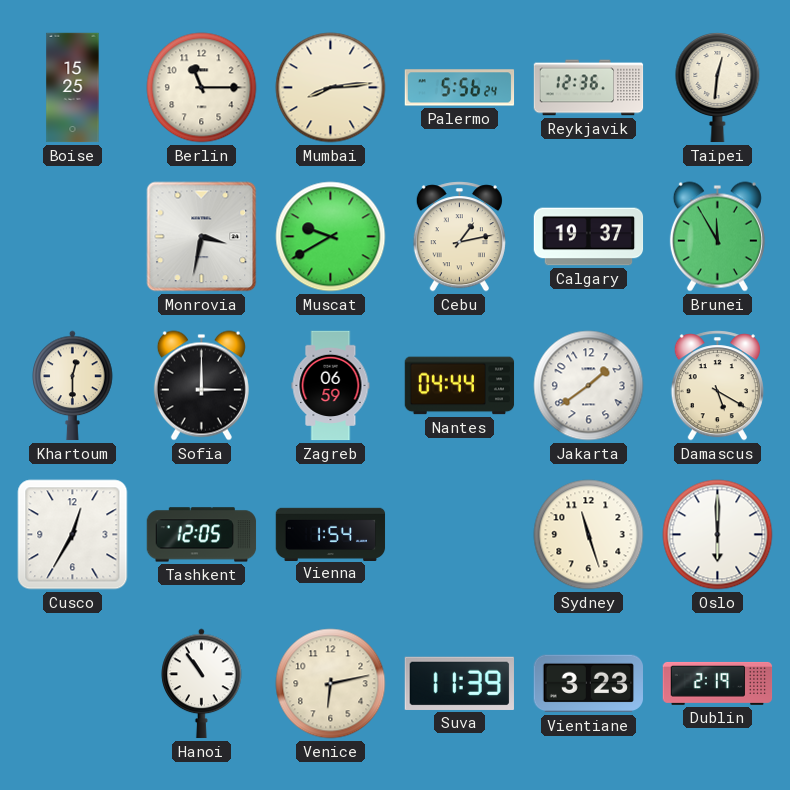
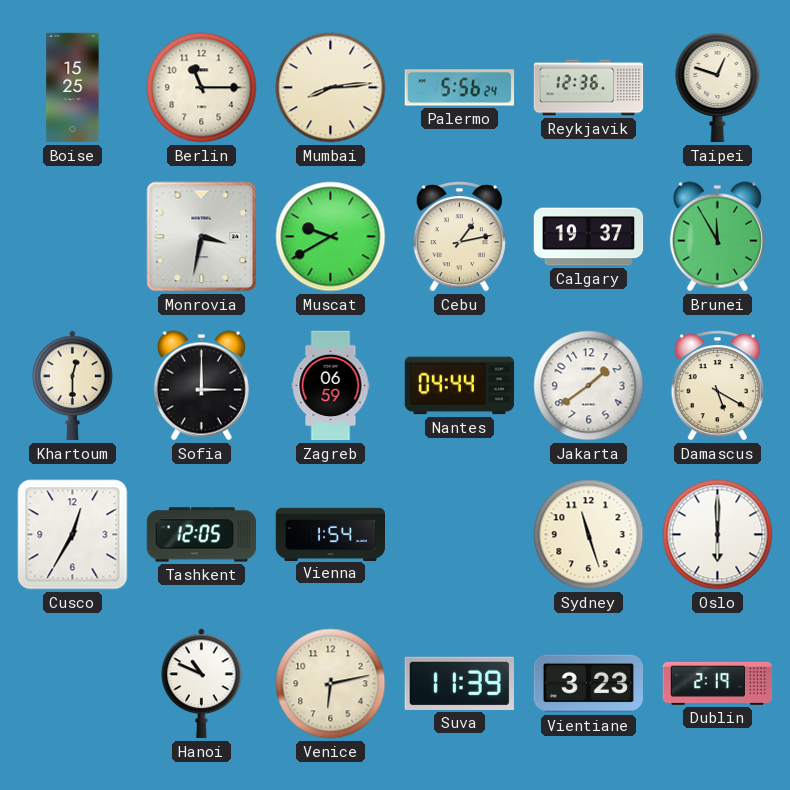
Taipei: 12:31 -> 12:48
Hanoi: 10:54 -> 10:49
